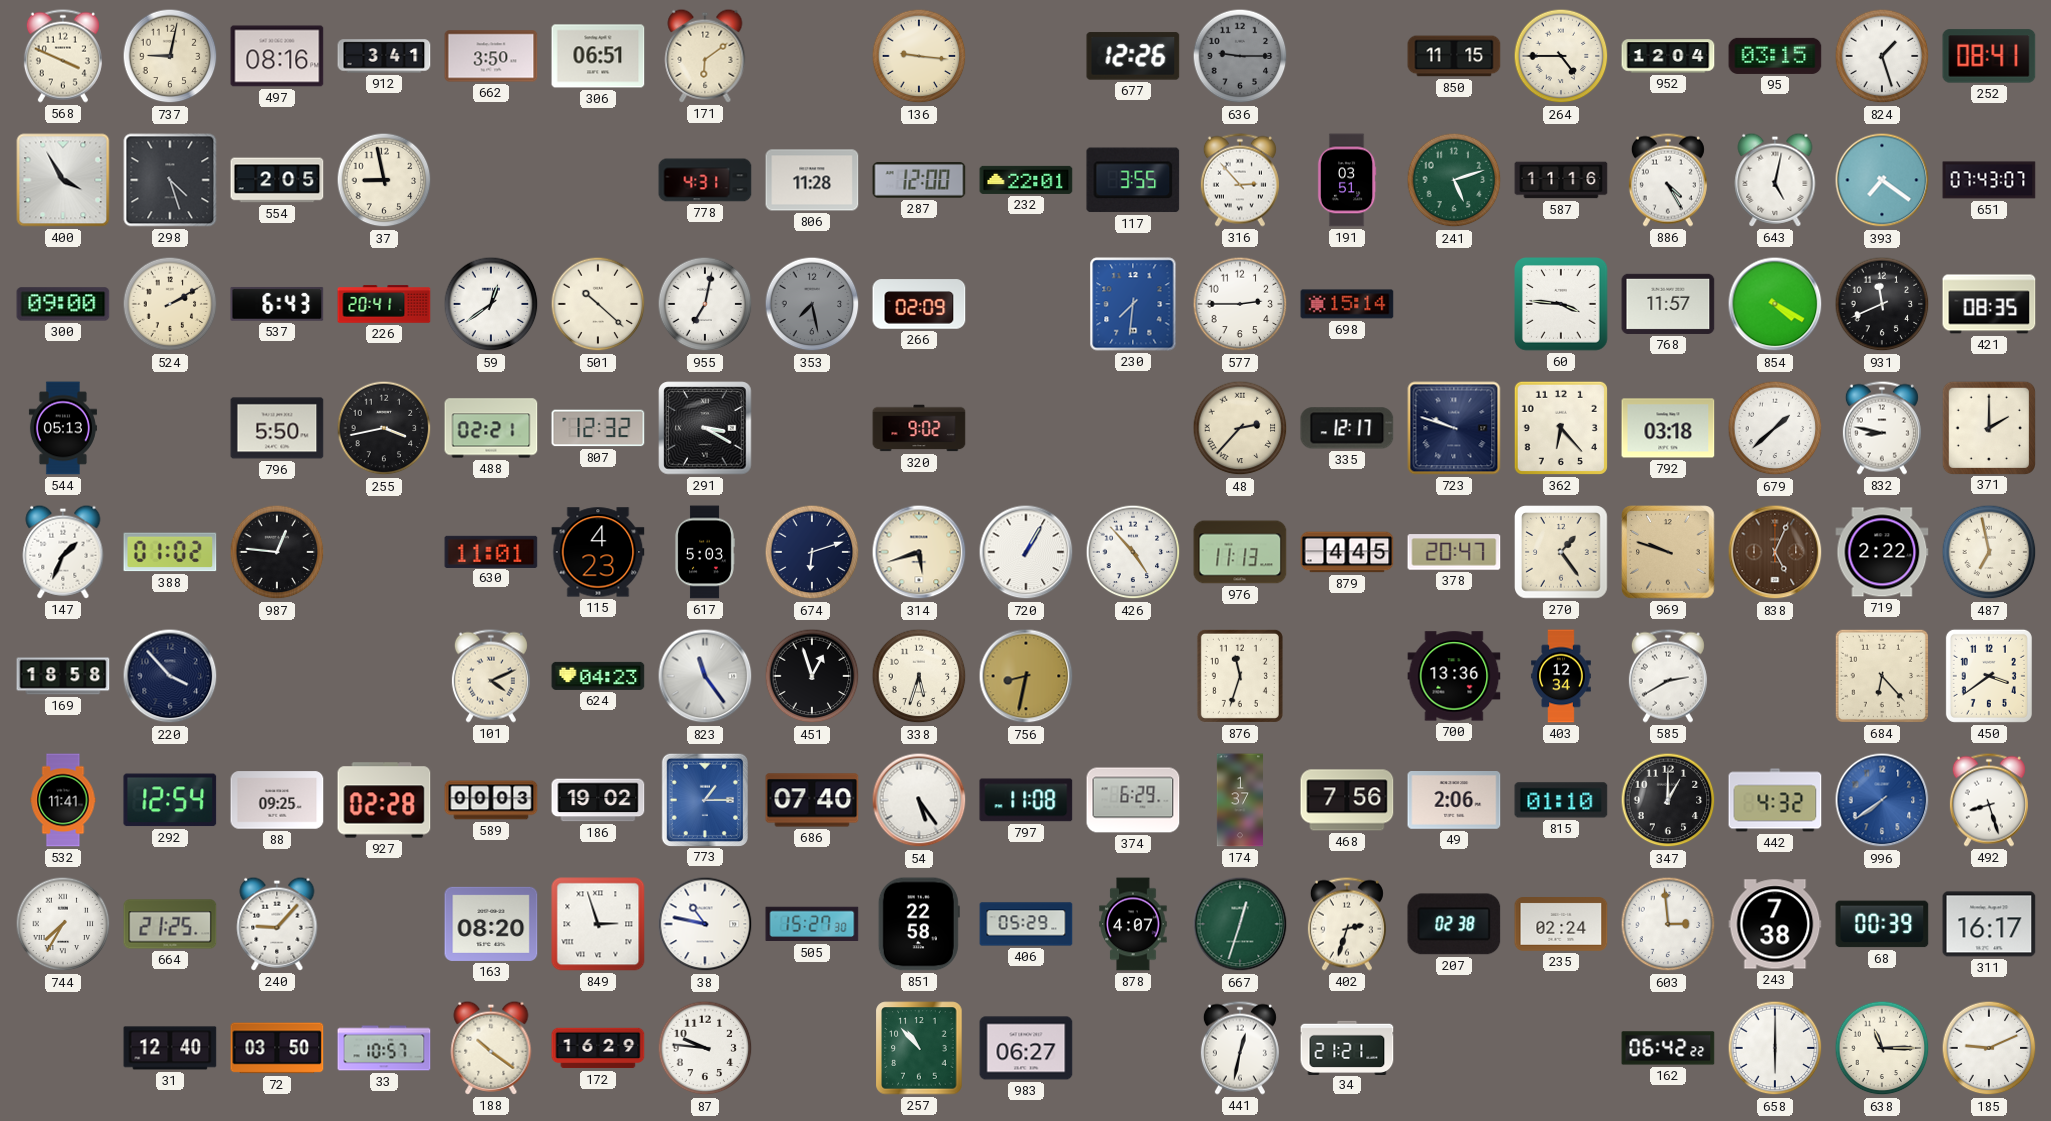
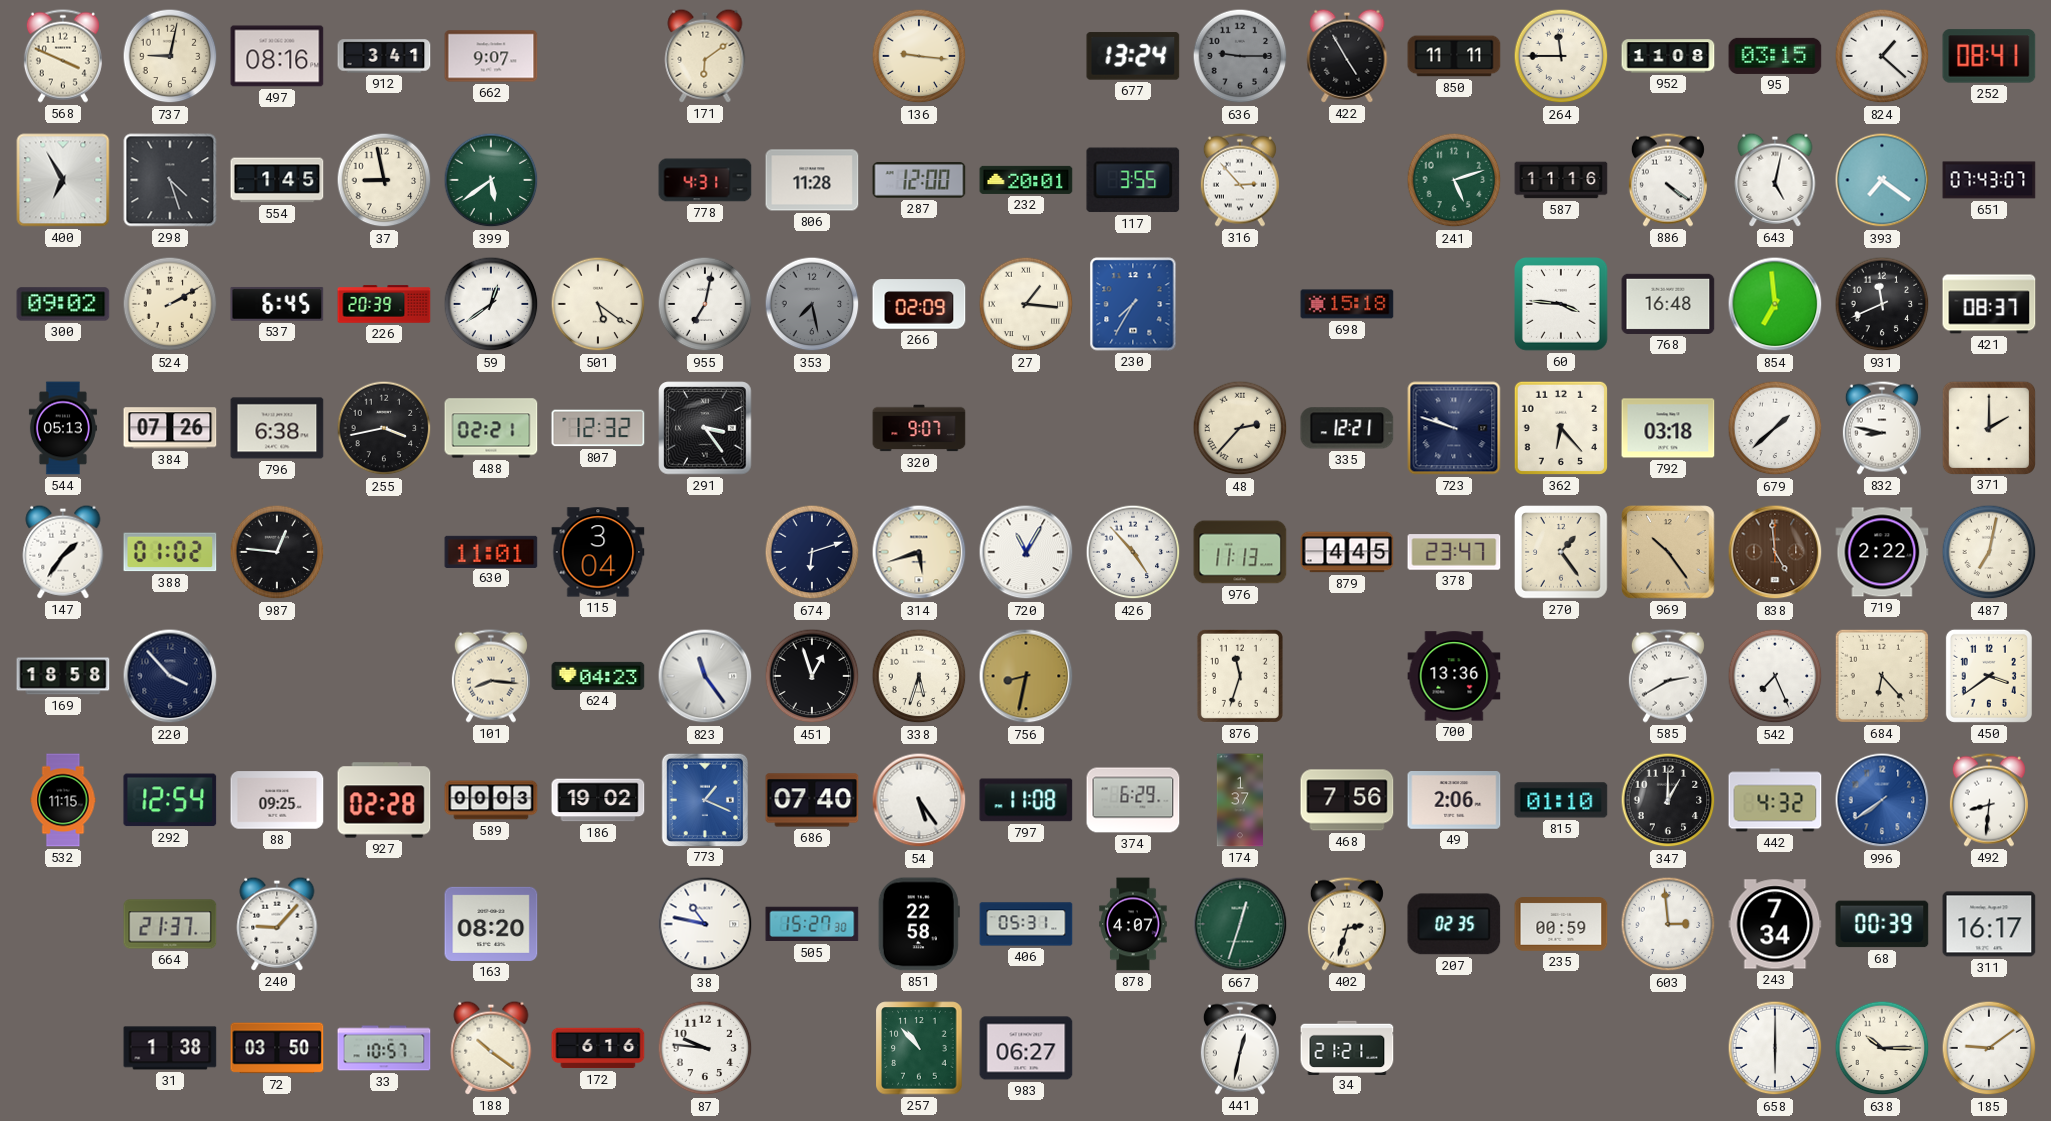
662: 3:50 -> 9:07
306: 06:51 -> none
677: 12:26 -> 13:24
422: none -> 4:55
850: 11:15 -> 11:11
264: 4:45 -> 11:45
952: 12:04 -> 11:08
824: 1:27 -> 1:22
400: 3:55 -> 6:55
554: 2:05 -> 1:45
399: none -> 5:39
232: 22:01 -> 20:01
191: 03:51 -> none
886: 4:25 -> 4:21
300: 09:00 -> 09:02
537: 6:43 -> 6:45
226: 20:41 -> 20:39
501: 10:22 -> 5:21
27: none -> 1:16
230: 7:31 -> 7:35
577: 2:45 -> none
698: 15:14 -> 15:18
768: 11:57 -> 16:48
854: 4:20 -> 6:59
421: 08:35 -> 08:37
384: none -> 07:26
796: 5:50 -> 6:38
291: 3:20 -> 3:24
320: 9:02 -> 9:07
335: 12:17 -> 12:21
147: 1:34 -> 1:36
115: 4:23 -> 3:04
617: 5:03 -> none
720: 1:05 -> 11:05
378: 20:47 -> 23:47
969: 9:48 -> 10:24
838: 5:04 -> 4:59
487: 6:58 -> 7:02
101: 4:11 -> 8:16
403: 12:34 -> none
542: none -> 7:26
532: 11:41 -> 11:15
773: 1:15 -> 1:19
492: 8:27 -> 8:31
744: 7:35 -> none
664: 21:25 -> 21:37
849: 2:57 -> none
406: 05:29 -> 05:31
207: 02:38 -> 02:35
235: 02:24 -> 00:59
243: 7:38 -> 7:34
31: 12:40 -> 1:38
172: 16:29 -> 6:16
162: 06:42 -> none
638: 11:15 -> 10:15
185: 9:11 -> 9:09
